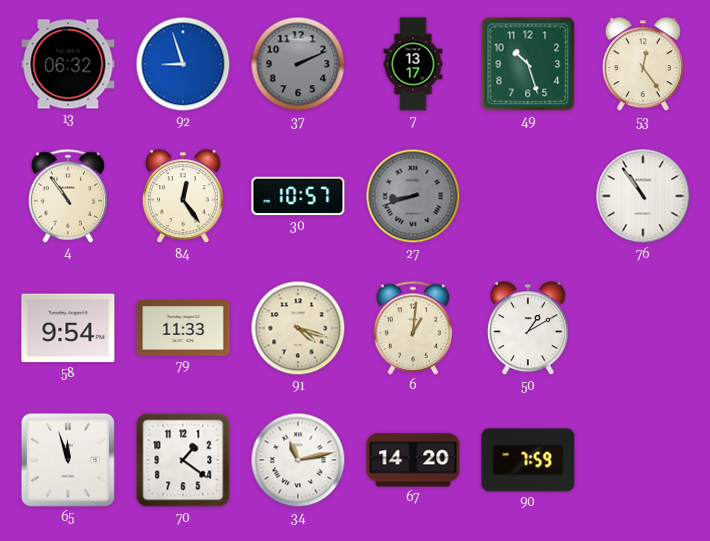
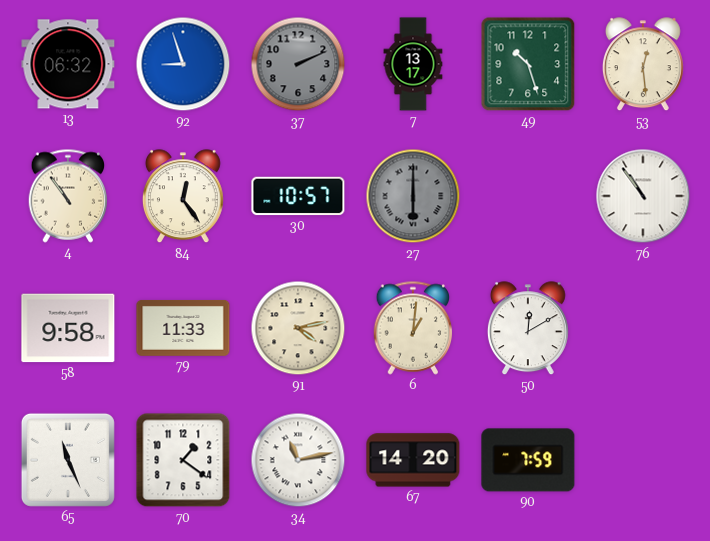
53: 12:24 -> 12:29
27: 8:42 -> 6:00
58: 9:54 -> 9:58
91: 4:18 -> 4:13
50: 1:10 -> 12:10
65: 11:57 -> 11:26
